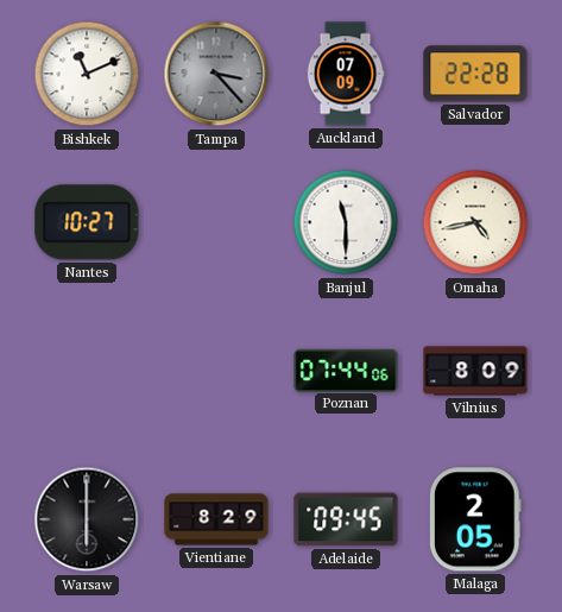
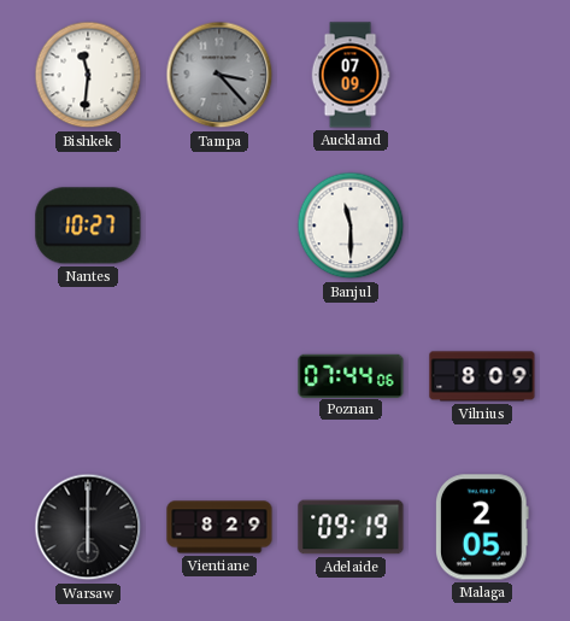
Bishkek: 11:11 -> 11:31
Salvador: 22:28 -> none
Omaha: 4:43 -> none
Adelaide: 09:45 -> 09:19
